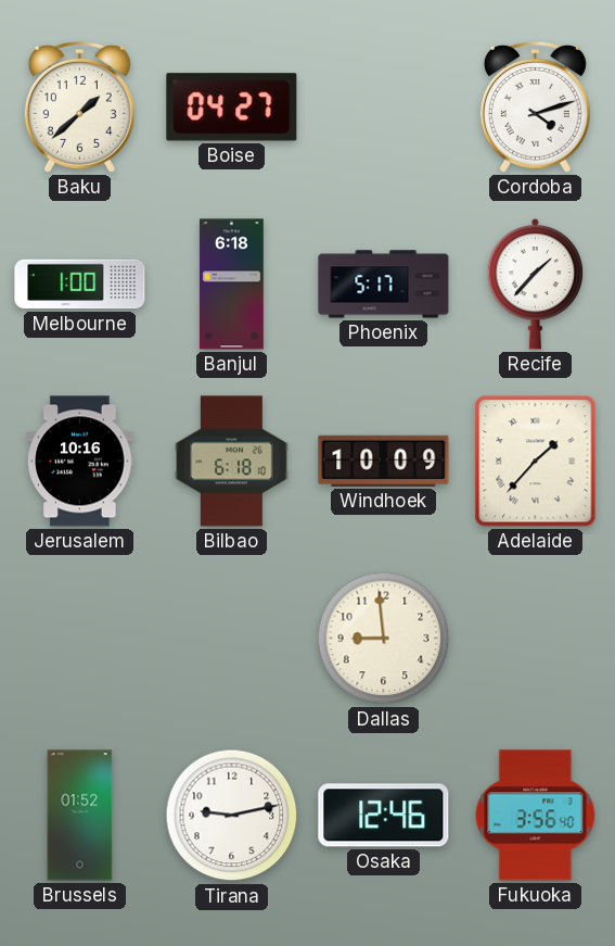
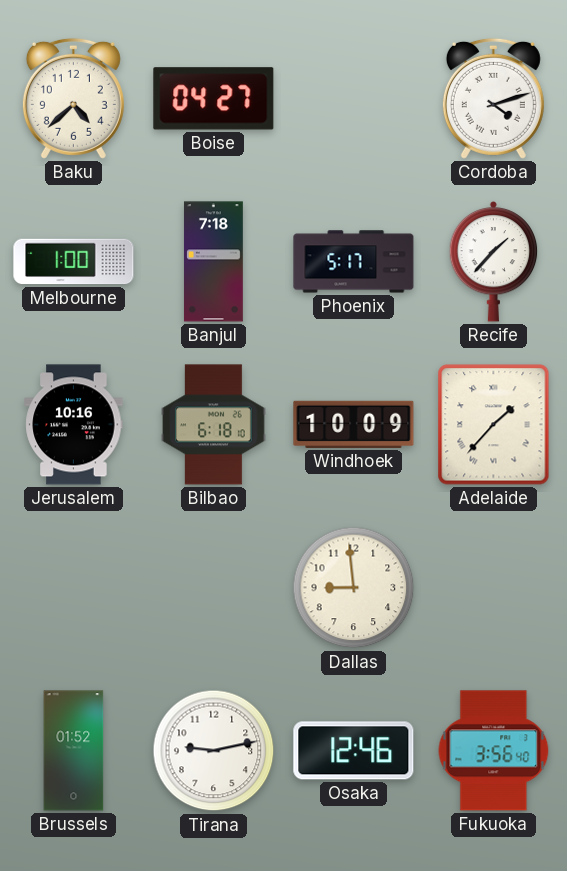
Baku: 1:38 -> 4:38
Banjul: 6:18 -> 7:18
